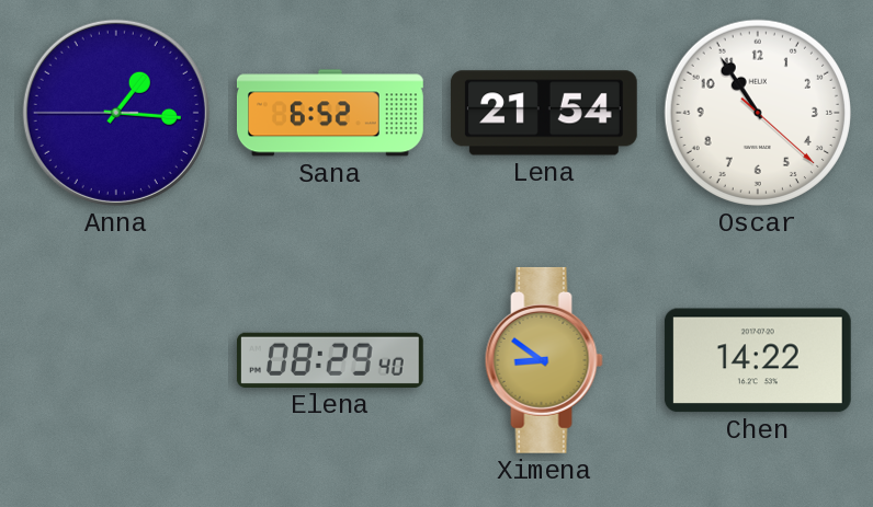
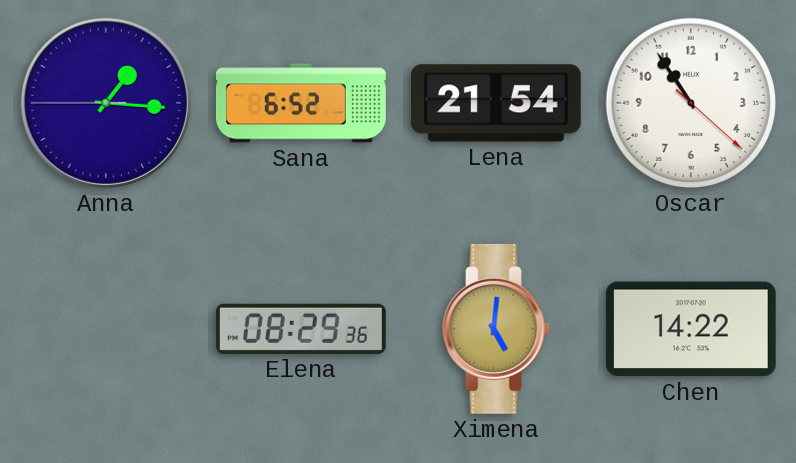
Elena: 08:29:40 -> 08:29:36
Ximena: 8:51 -> 5:01
